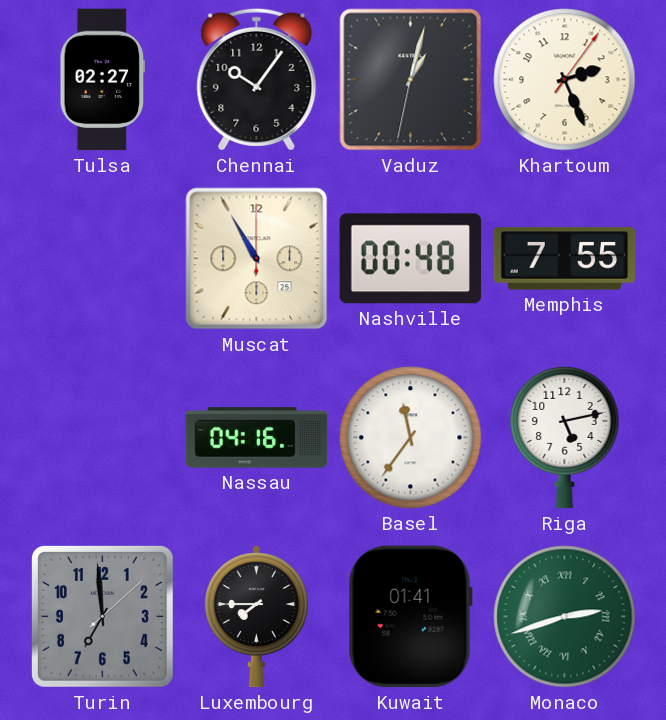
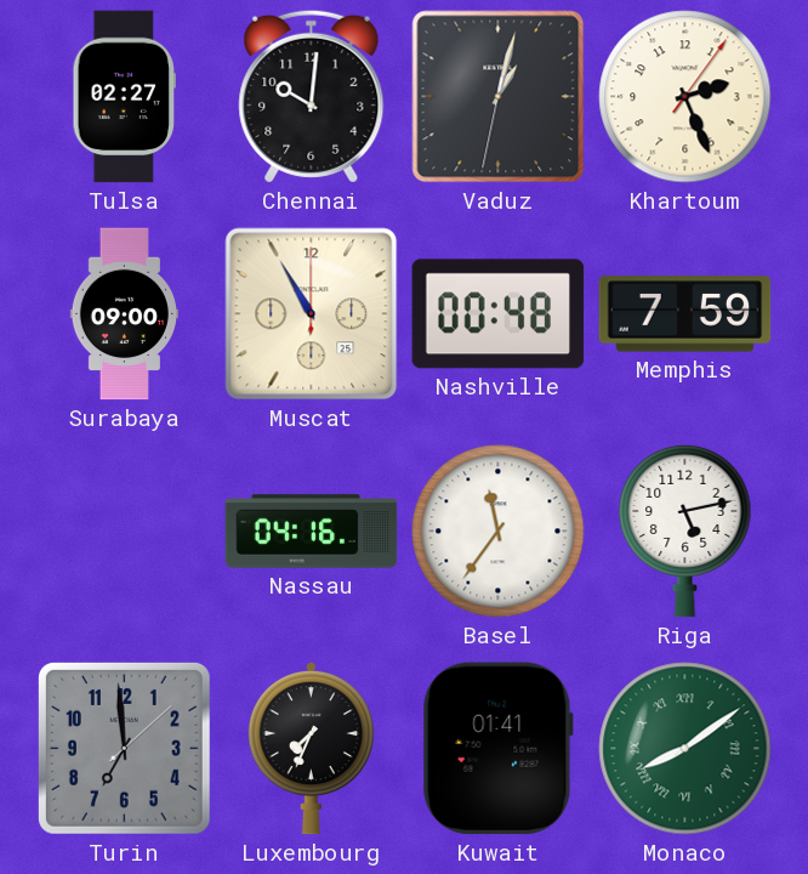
Chennai: 10:06 -> 10:01
Surabaya: none -> 09:00
Memphis: 7:55 -> 7:59
Luxembourg: 7:45 -> 7:34
Monaco: 2:42 -> 8:09
